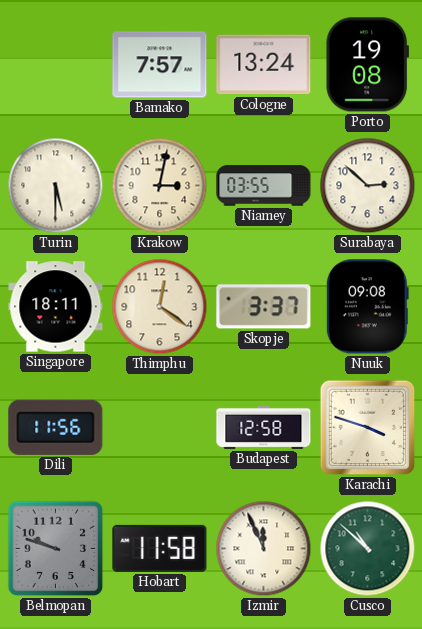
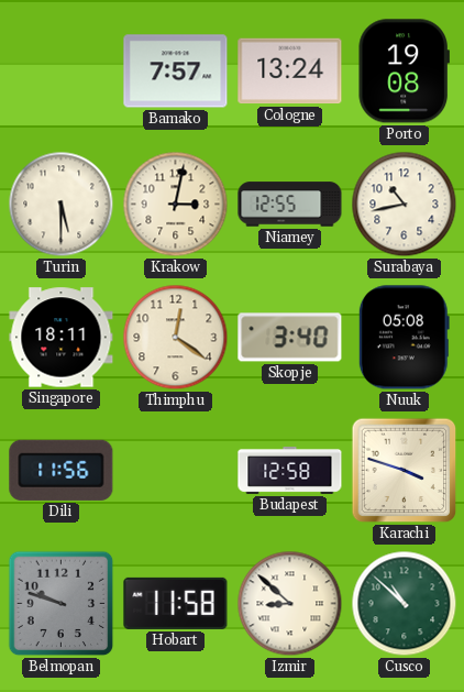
Niamey: 03:55 -> 12:55
Surabaya: 2:52 -> 10:43
Skopje: 3:37 -> 3:40
Nuuk: 09:08 -> 05:08
Izmir: 11:56 -> 8:52
